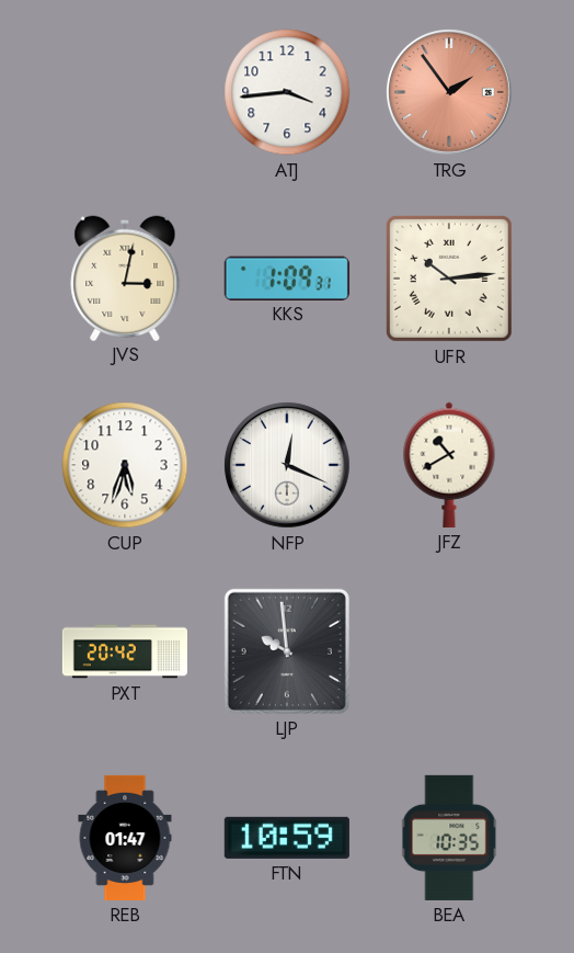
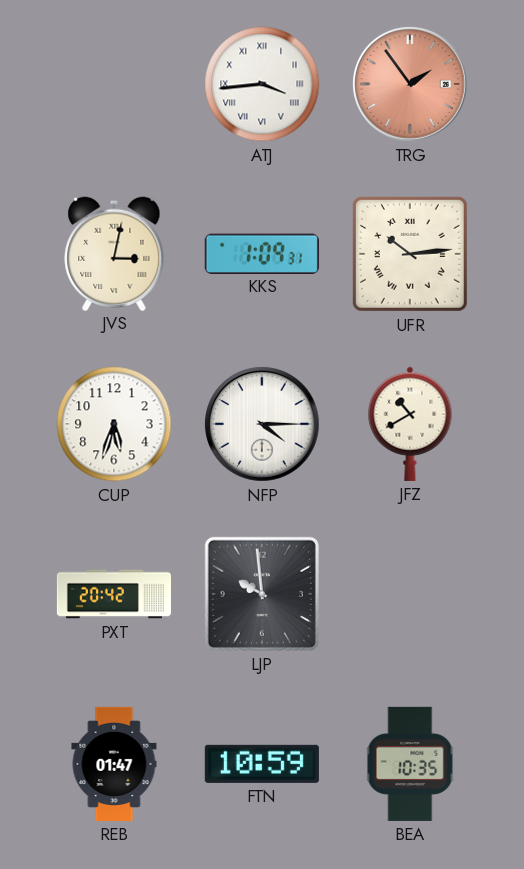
ATJ numerals: Arabic -> Roman
NFP: 12:19 -> 4:15
